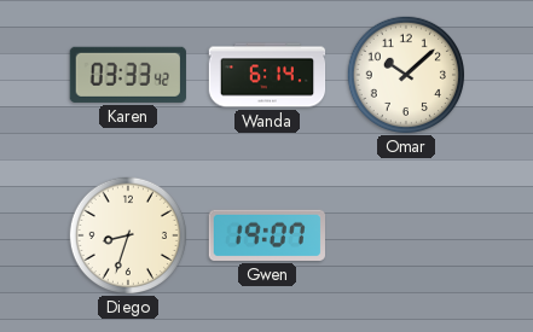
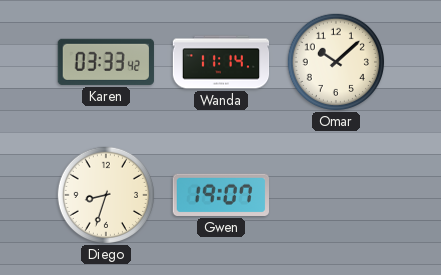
Wanda: 6:14 -> 11:14
